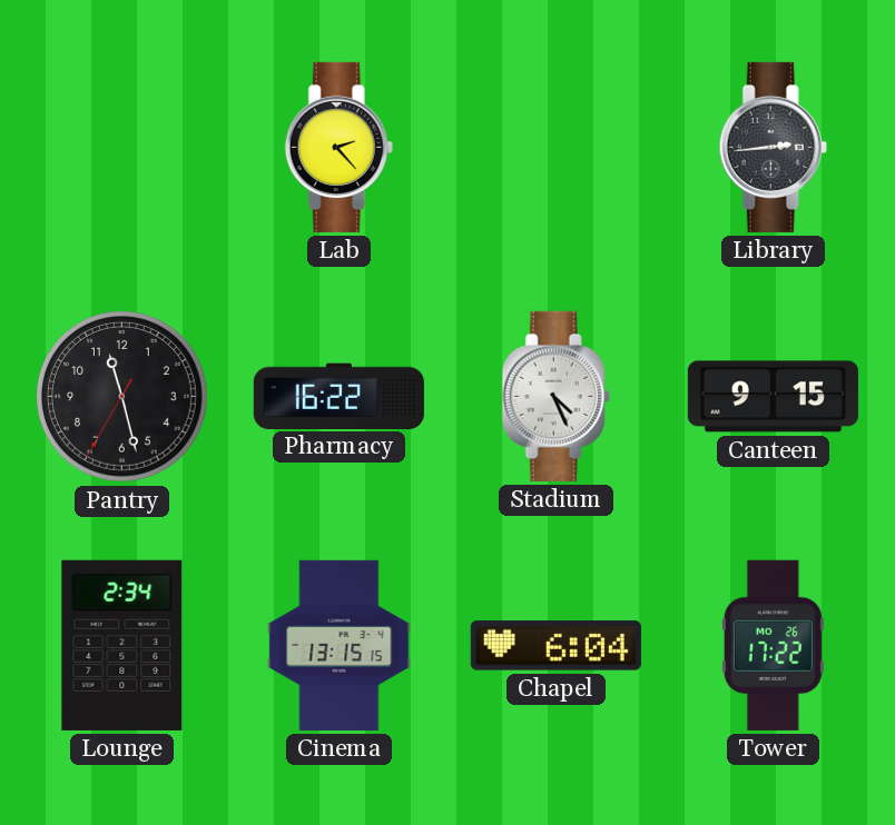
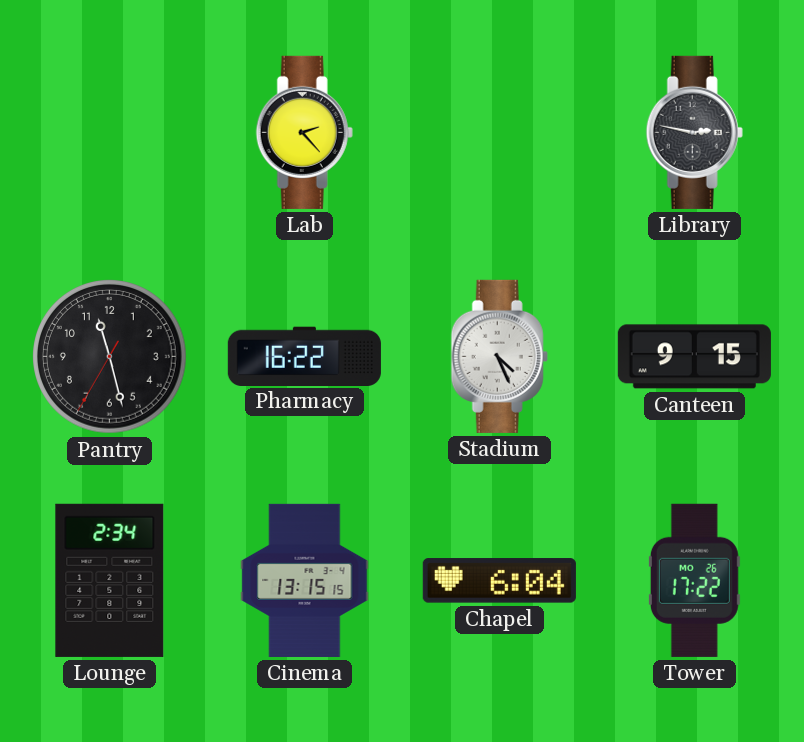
Library: 2:44 -> 2:47
